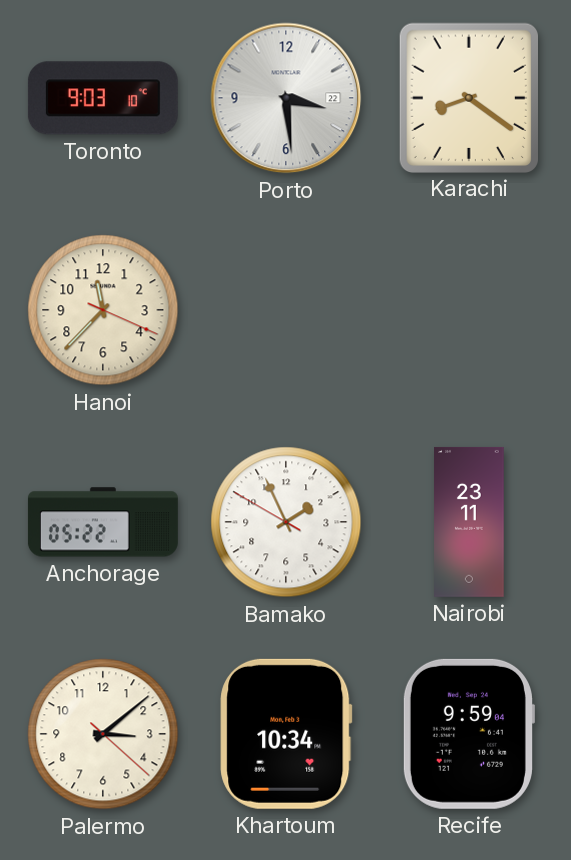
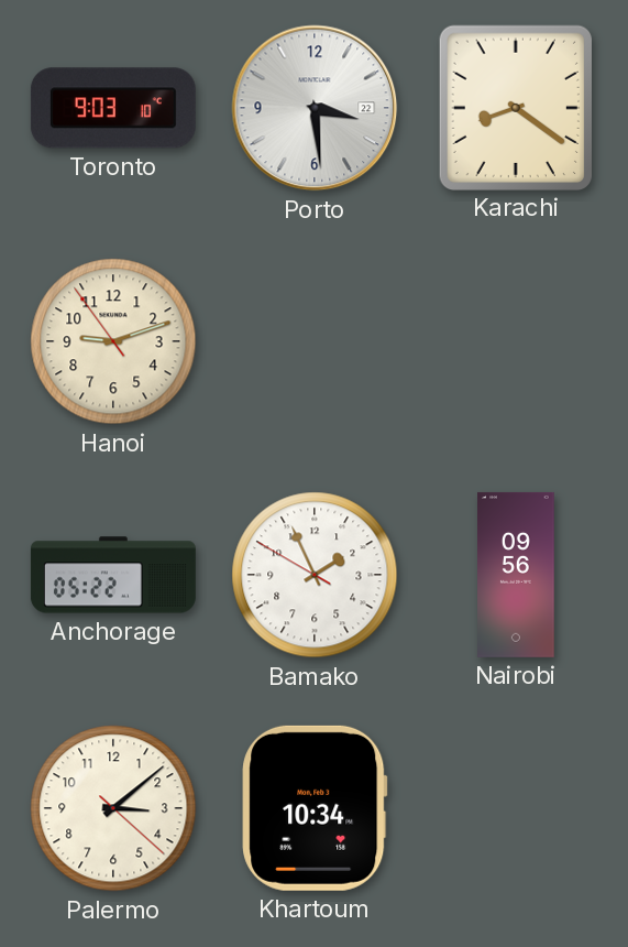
Hanoi: 11:37 -> 9:11
Nairobi: 23:11 -> 09:56
Recife: 9:59 -> none
